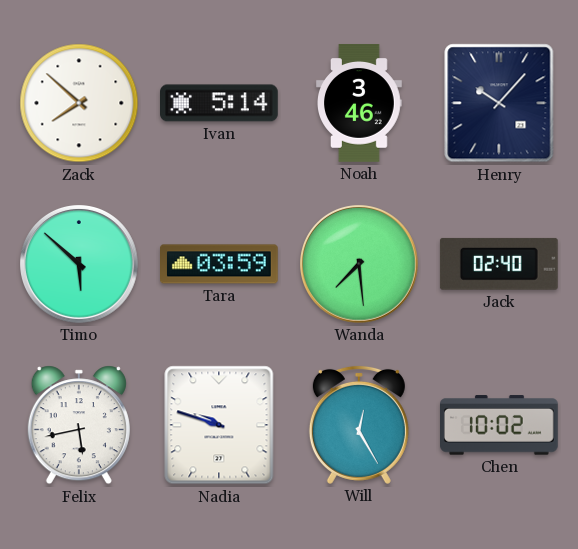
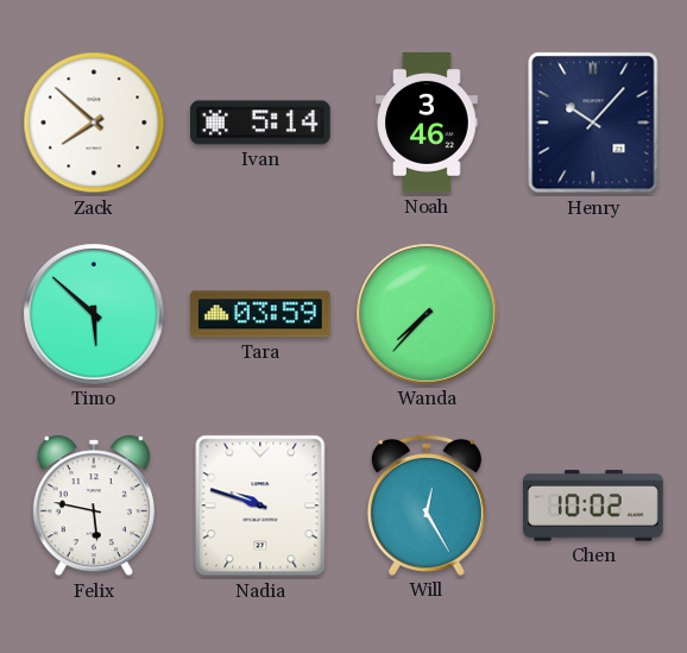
Wanda: 7:29 -> 7:37
Jack: 02:40 -> none
Felix: 5:43 -> 5:47
